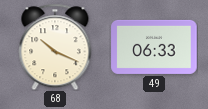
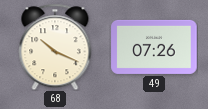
49: 06:33 -> 07:26
